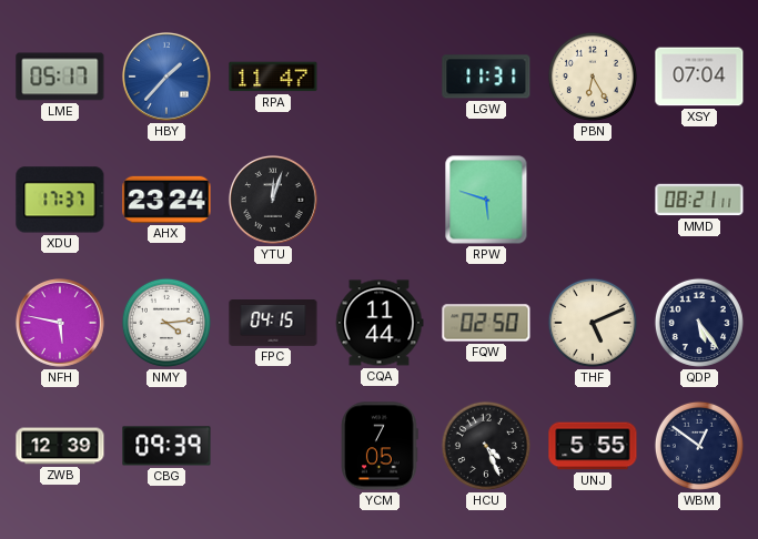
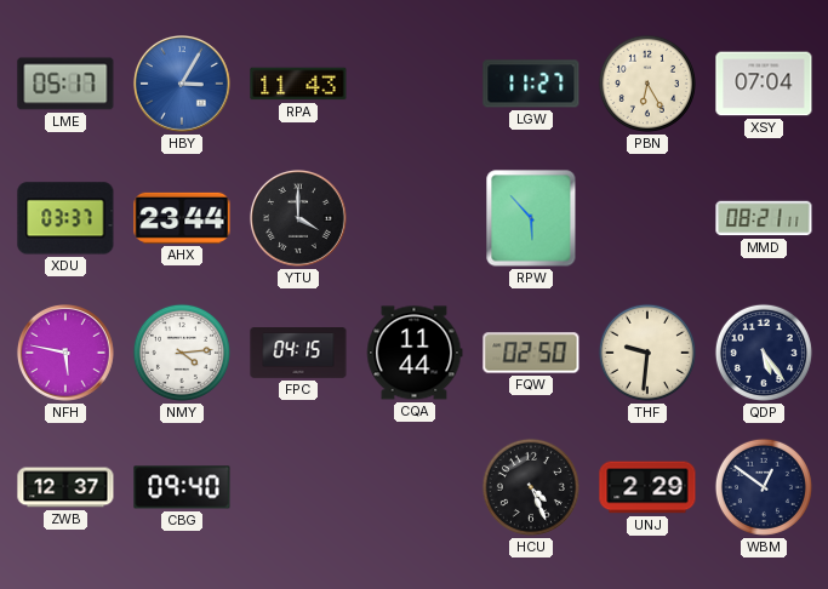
HBY: 1:37 -> 3:05
RPA: 11:47 -> 11:43
LGW: 11:31 -> 11:27
XDU: 17:37 -> 03:37
AHX: 23:24 -> 23:44
YTU: 12:03 -> 4:00
RPW: 5:48 -> 5:53
THF: 5:11 -> 9:31
ZWB: 12:39 -> 12:37
CBG: 09:39 -> 09:40
YCM: 7:05 -> none
UNJ: 5:55 -> 2:29
